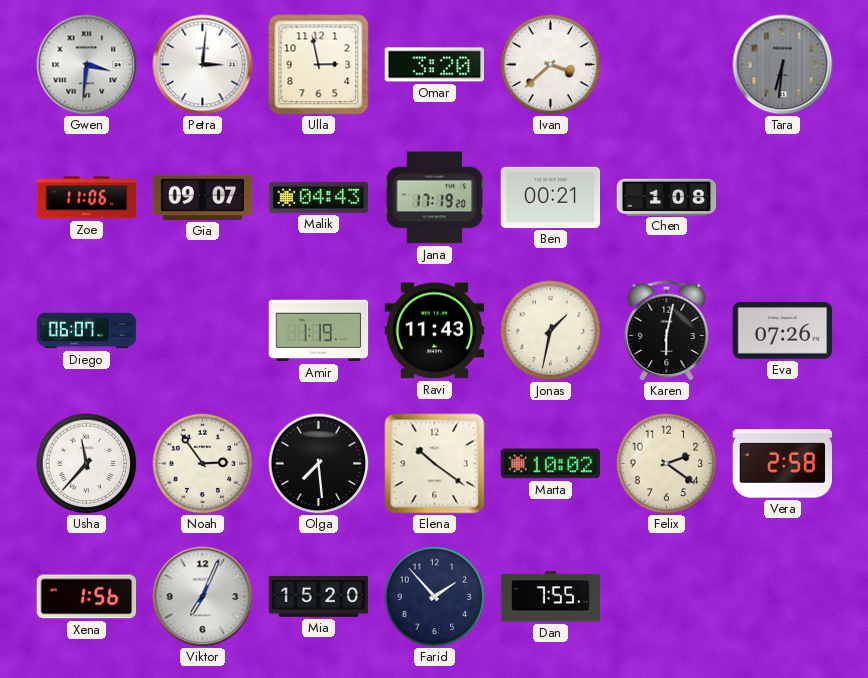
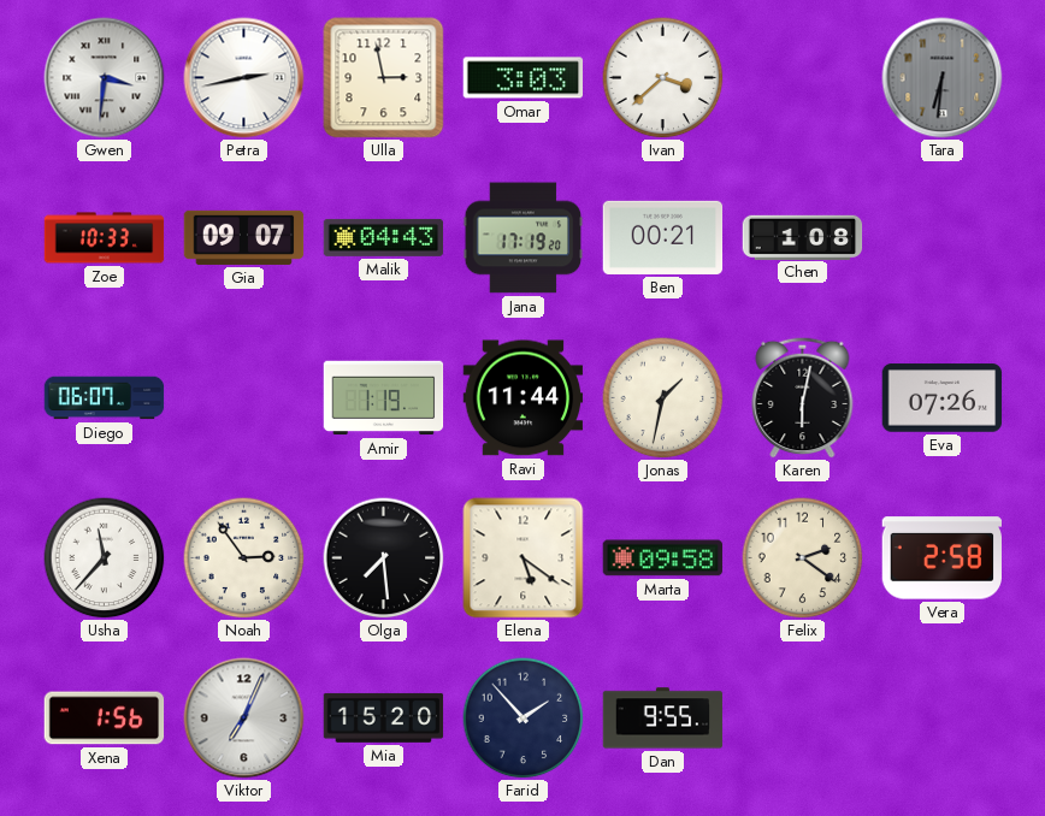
Petra: 3:01 -> 2:43
Omar: 3:20 -> 3:03
Zoe: 11:06 -> 10:33
Ravi: 11:43 -> 11:44
Elena: 10:21 -> 5:21
Marta: 10:02 -> 09:58
Dan: 7:55 -> 9:55
